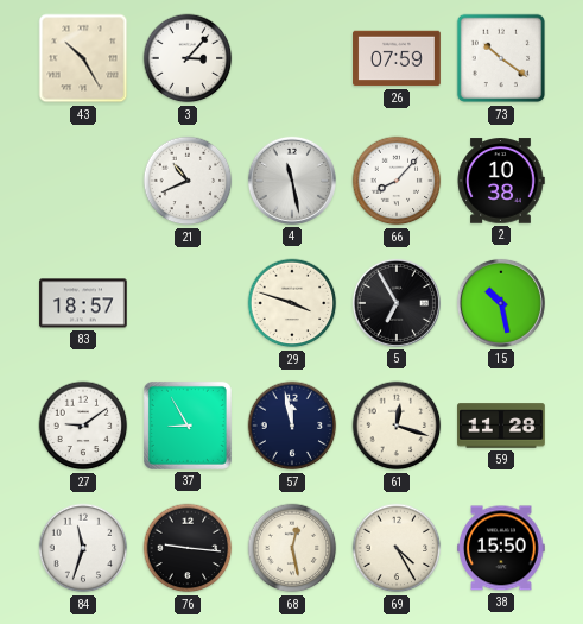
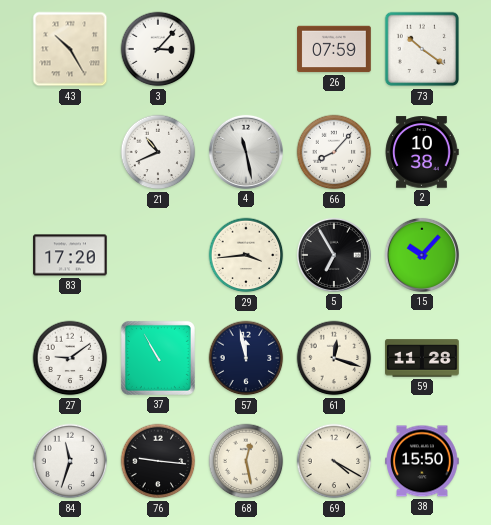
83: 18:57 -> 17:20
29: 3:48 -> 3:44
15: 10:28 -> 10:07
37: 8:55 -> 10:55
69: 4:25 -> 4:20
